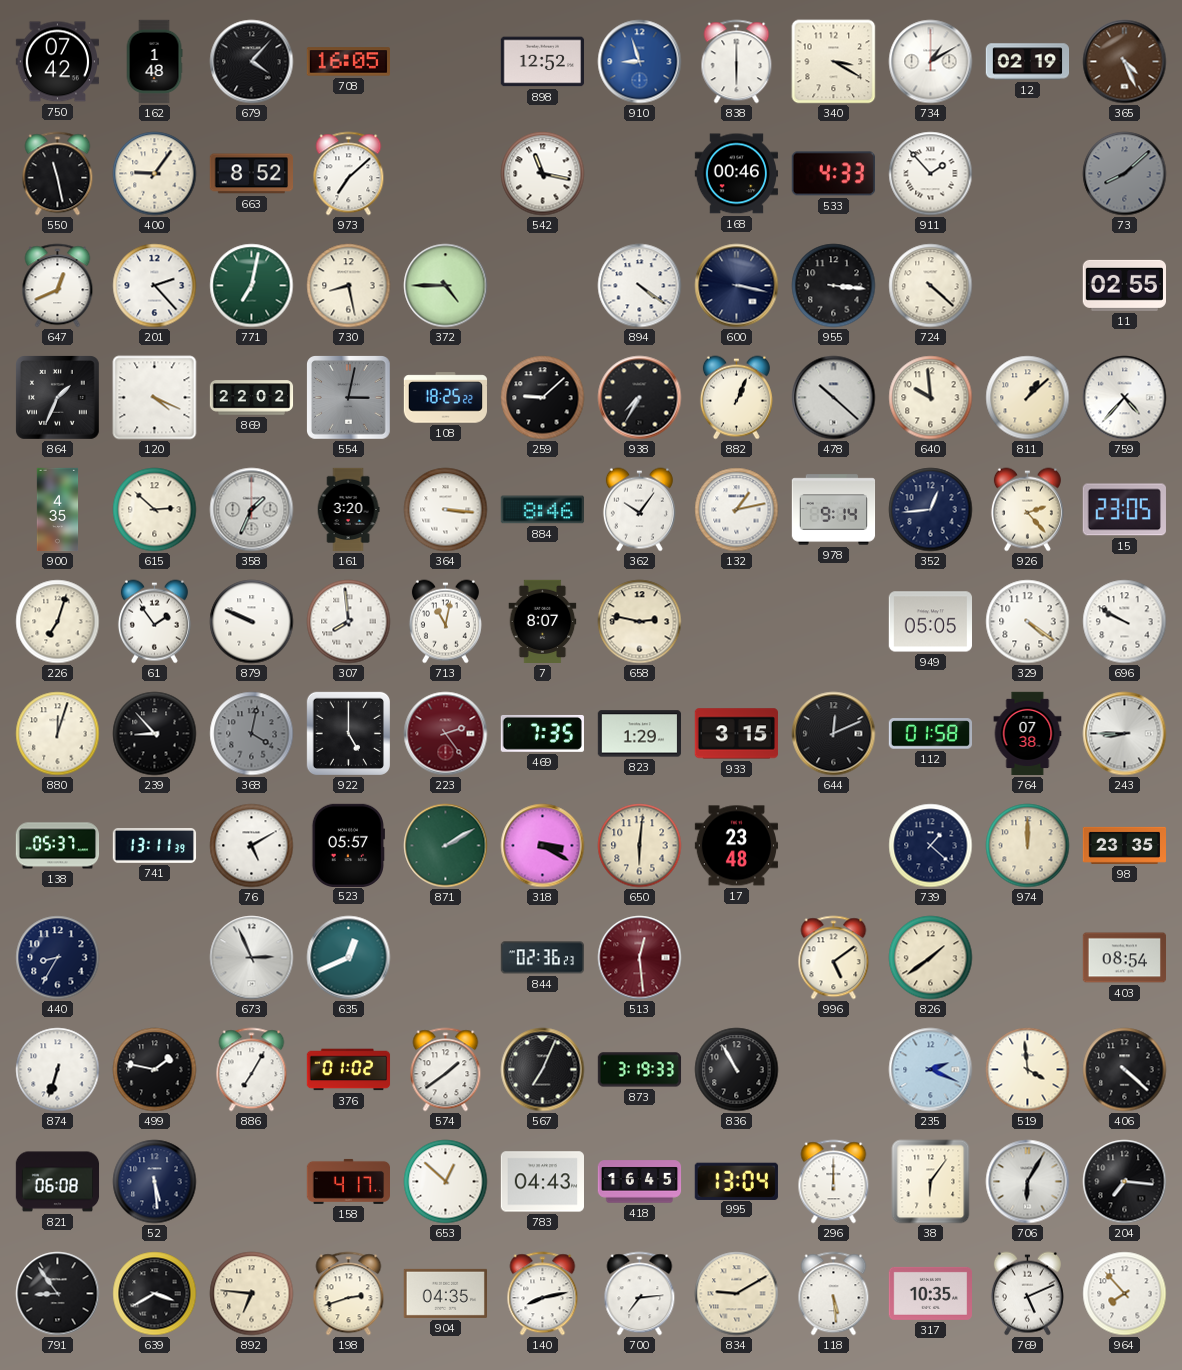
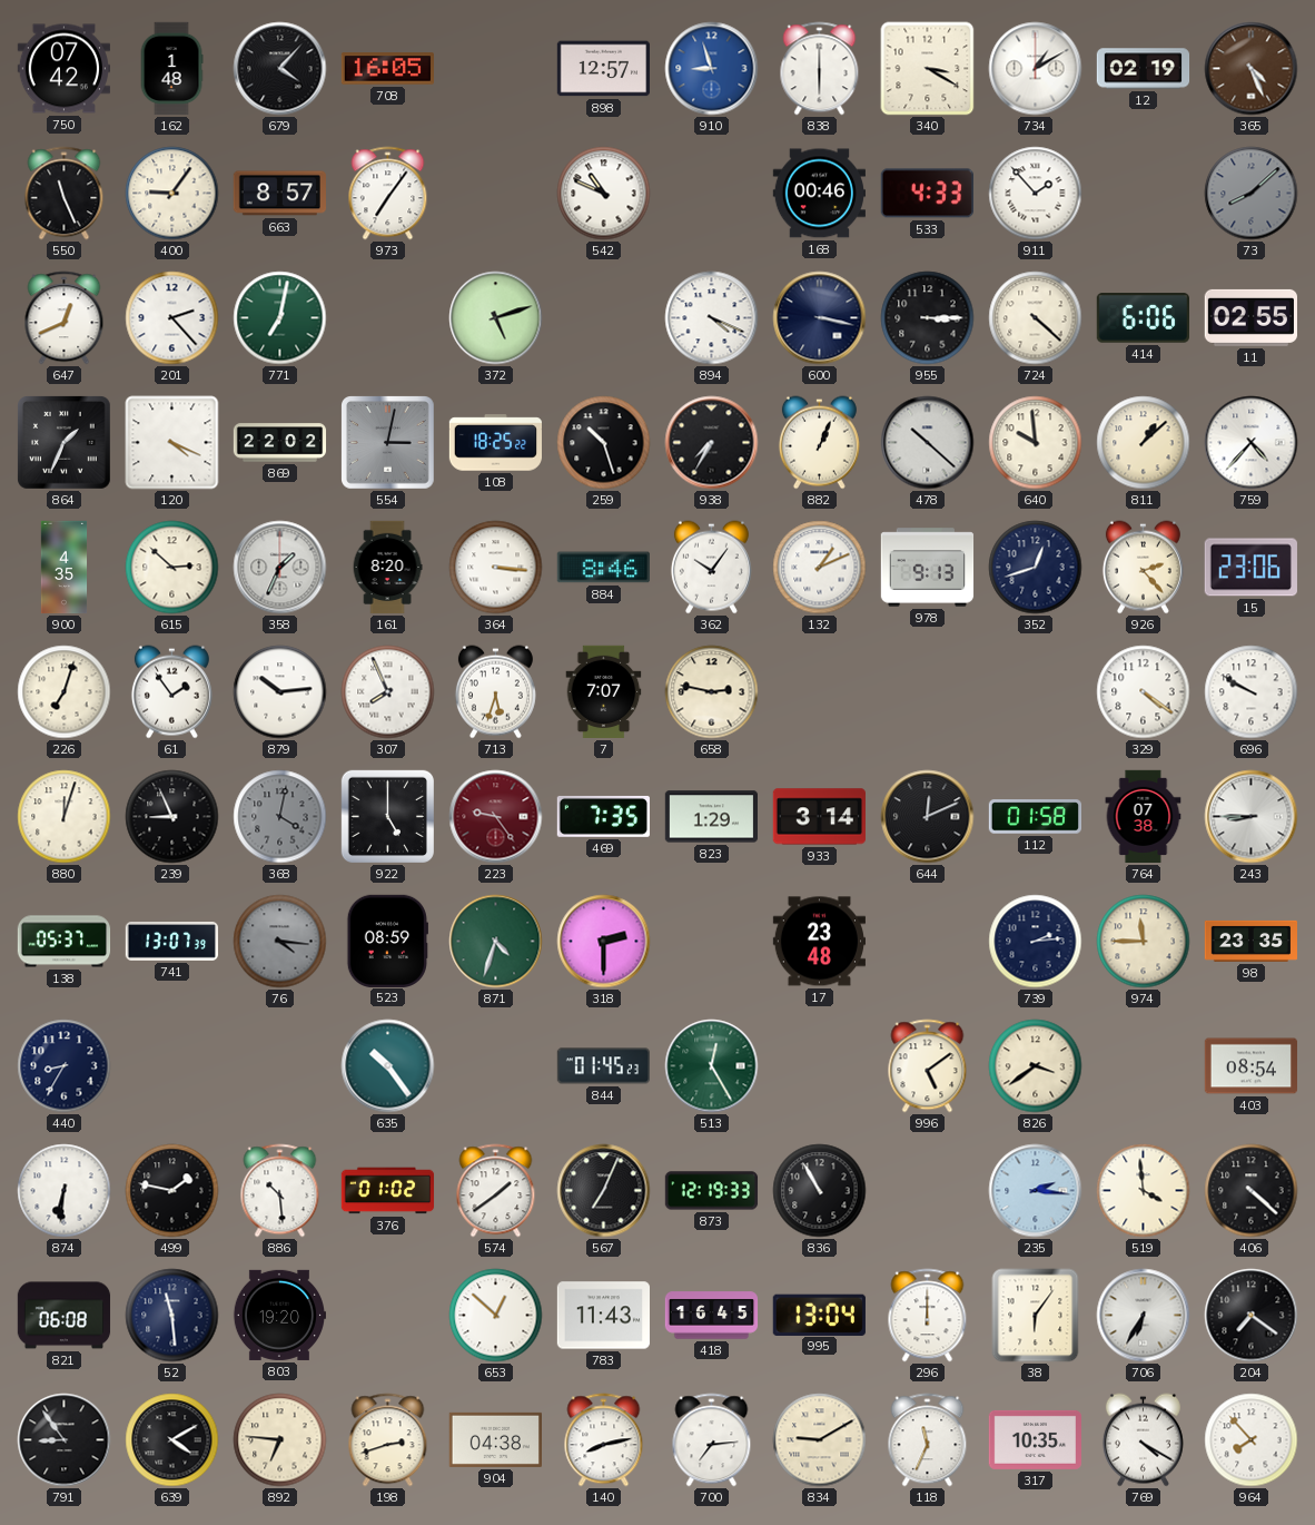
898: 12:52 -> 12:57
550: 11:28 -> 11:26
663: 8:52 -> 8:57
973: 7:08 -> 7:06
542: 11:17 -> 10:49
730: 8:28 -> none
372: 4:45 -> 5:12
894: 4:21 -> 4:19
955: 3:16 -> 3:15
414: none -> 6:06
259: 9:08 -> 10:27
161: 3:20 -> 8:20
132: 1:13 -> 1:11
978: 9:14 -> 9:13
352: 12:44 -> 12:42
15: 23:05 -> 23:06
879: 9:49 -> 10:14
307: 7:59 -> 7:56
713: 11:02 -> 5:33
7: 8:07 -> 7:07
949: 05:05 -> none
239: 8:53 -> 8:56
223: 2:24 -> 9:24
933: 3:15 -> 3:14
741: 13:11 -> 13:07
76: 5:10 -> 4:16
76 dial: white -> grey
523: 05:57 -> 08:59
871: 2:10 -> 4:33
318: 3:20 -> 2:30
650: 6:01 -> none
739: 1:22 -> 2:14
974: 12:00 -> 11:45
673: 2:56 -> none
635: 12:41 -> 10:24
844: 02:36 -> 01:45
513: 12:29 -> 12:25
513 dial: burgundy -> green
826: 1:39 -> 3:39
874: 6:33 -> 6:31
886: 7:05 -> 10:29
873: 3:19 -> 12:19
235: 2:19 -> 2:16
52: 5:29 -> 11:29
803: none -> 19:20
158: 4:17 -> none
783: 04:43 -> 11:43
706: 6:05 -> 6:35
204: 7:16 -> 7:21
639: 3:40 -> 4:10
904: 04:35 -> 04:38
118: 5:29 -> 11:34
769: 5:11 -> 4:20
